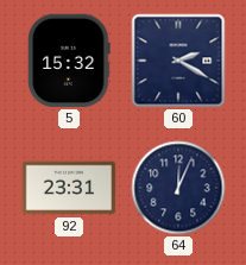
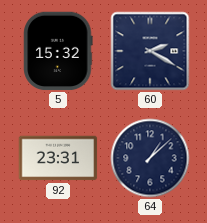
64: 12:04 -> 1:08
